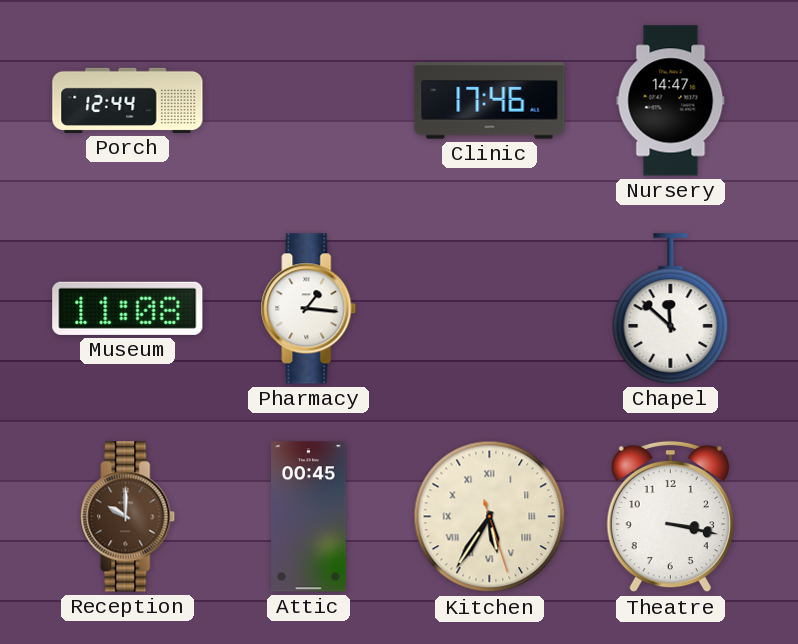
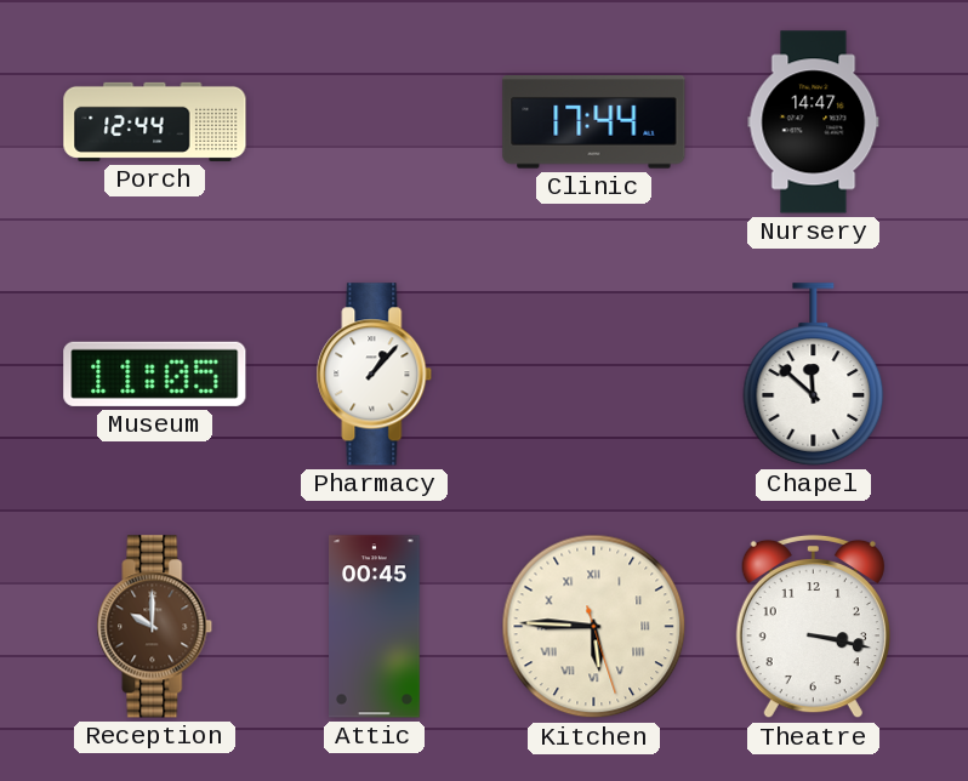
Clinic: 17:46 -> 17:44
Museum: 11:08 -> 11:05
Pharmacy: 1:16 -> 1:07
Kitchen: 5:35 -> 5:45
